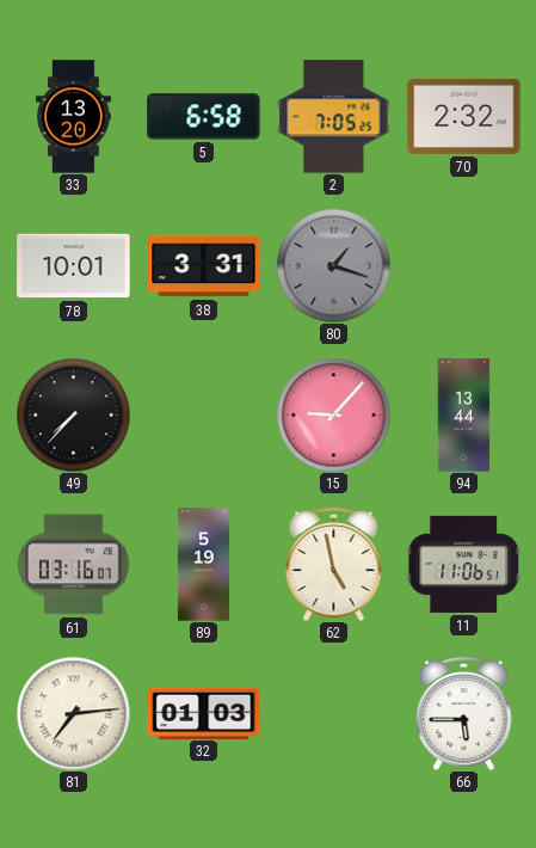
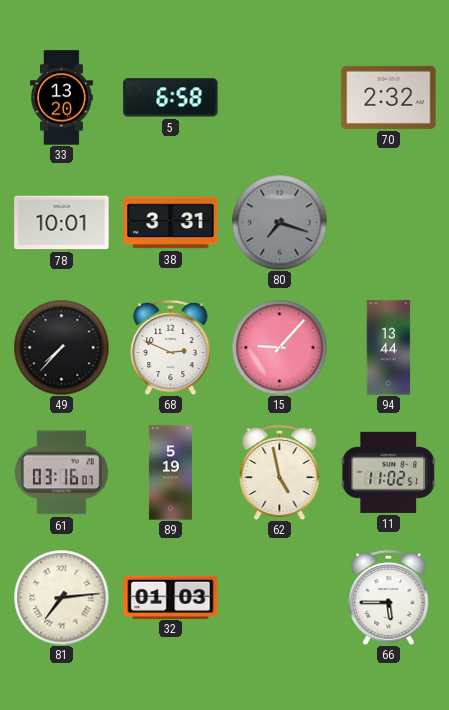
2: 7:05 -> none
80: 1:18 -> 7:18
68: none -> 2:49
11: 11:06 -> 11:02
